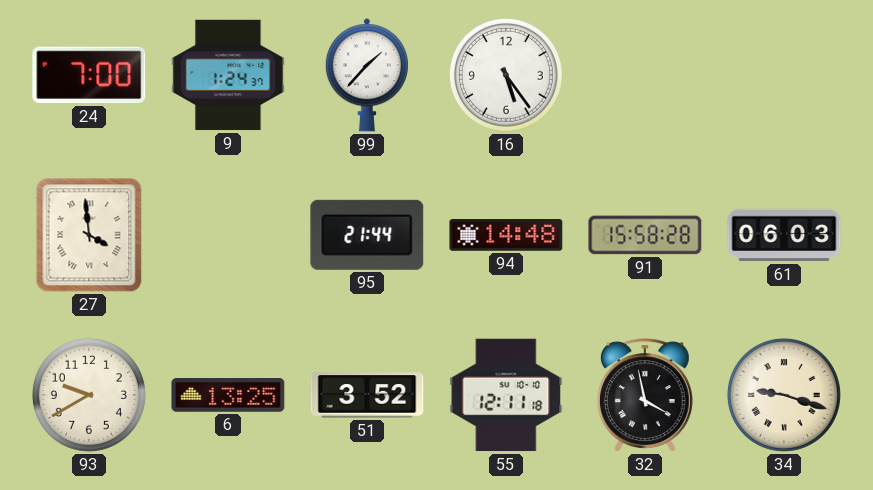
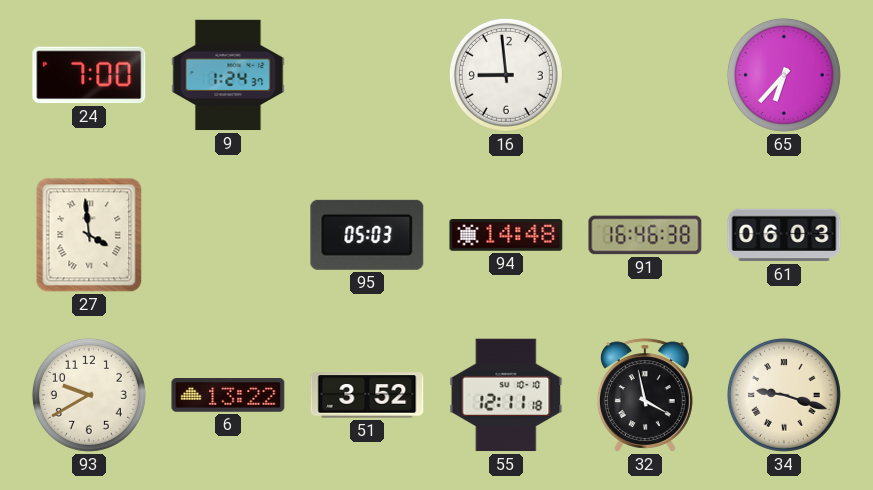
99: 1:37 -> none
16: 5:24 -> 8:59
65: none -> 6:37
95: 21:44 -> 05:03
91: 15:58 -> 16:46
6: 13:25 -> 13:22
